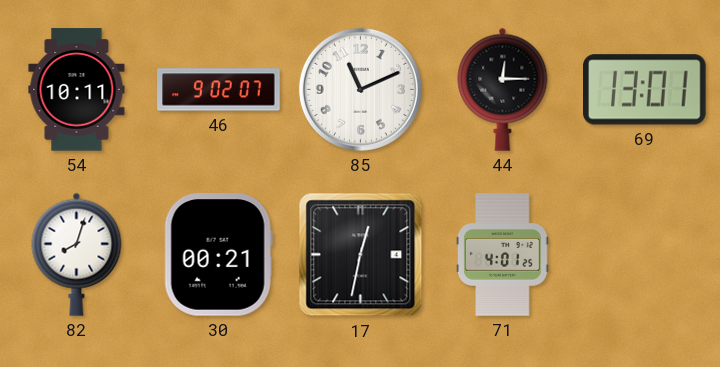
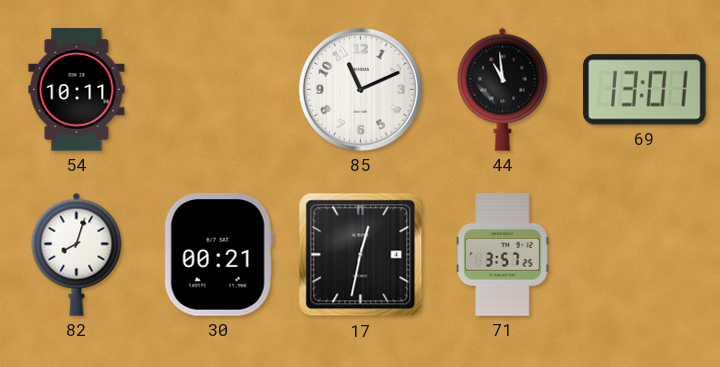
46: 9:02 -> none
44: 12:15 -> 10:59
71: 4:01 -> 3:57
